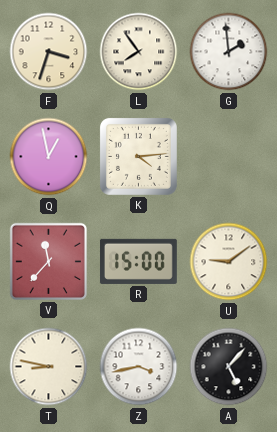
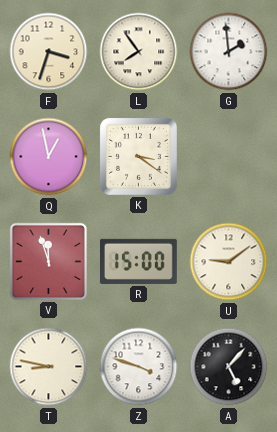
K: 4:14 -> 3:21
V: 11:37 -> 11:57
Z: 3:43 -> 3:48
